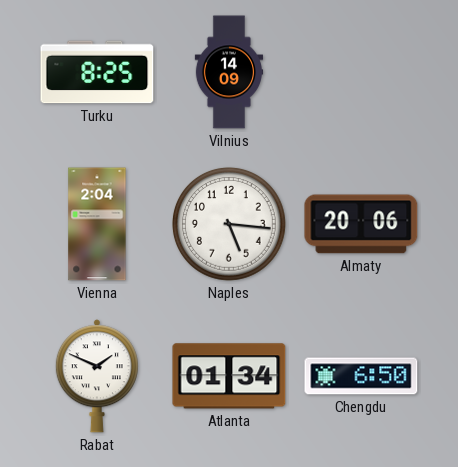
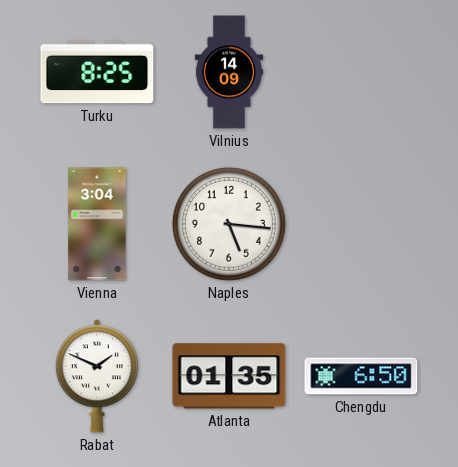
Vienna: 2:04 -> 3:04
Almaty: 20:06 -> none
Atlanta: 01:34 -> 01:35
